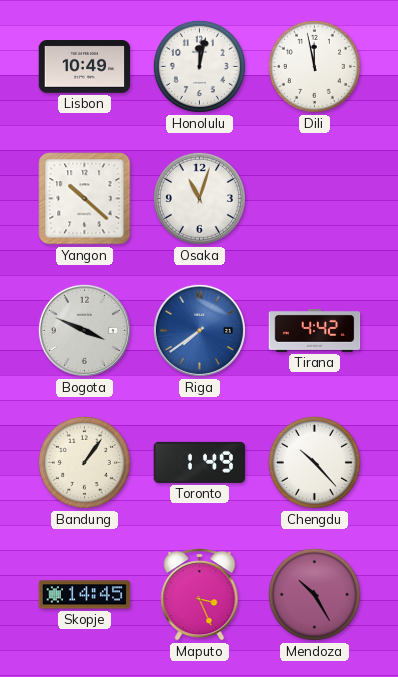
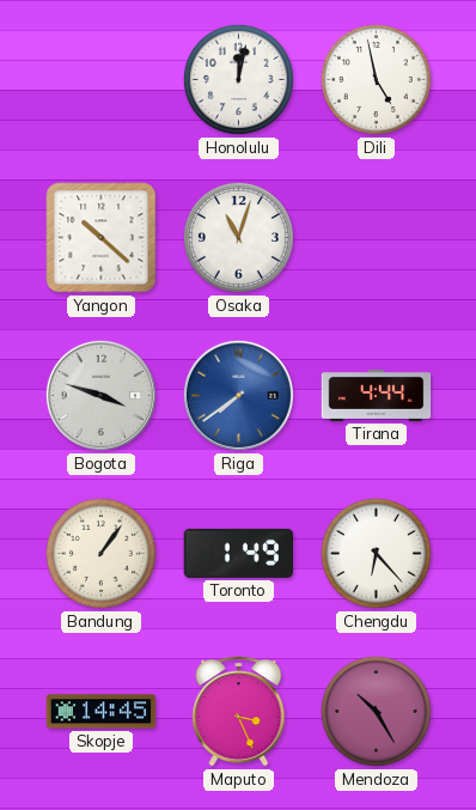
Lisbon: 10:49 -> none
Dili: 11:58 -> 4:58
Bogota: 3:49 -> 3:48
Tirana: 4:42 -> 4:44
Chengdu: 10:23 -> 6:23
